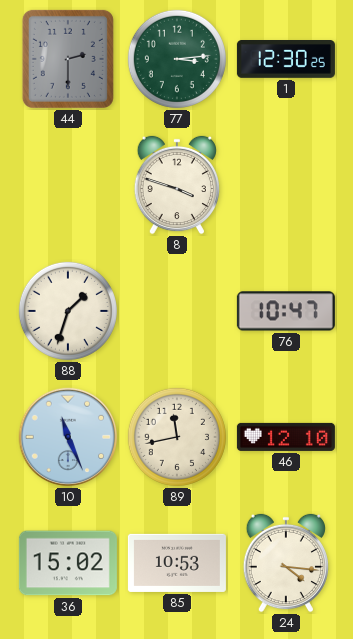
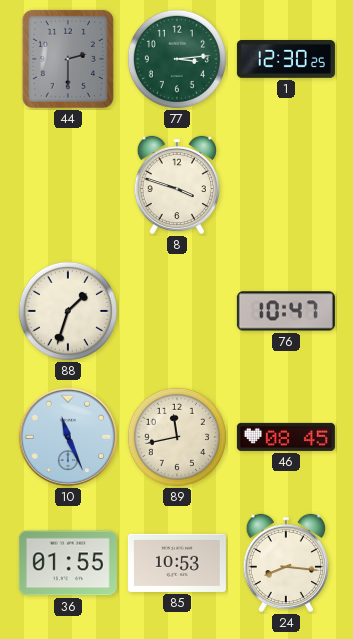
46: 12:10 -> 08:45
36: 15:02 -> 01:55
24: 4:16 -> 8:16
